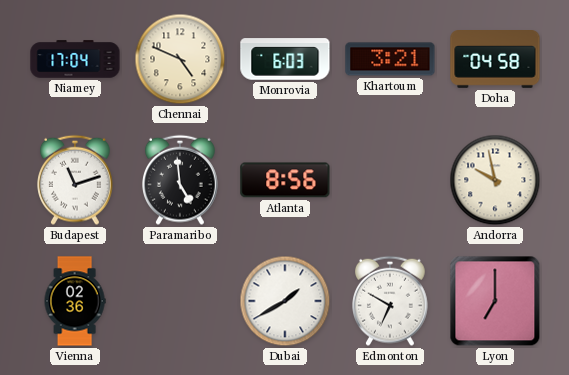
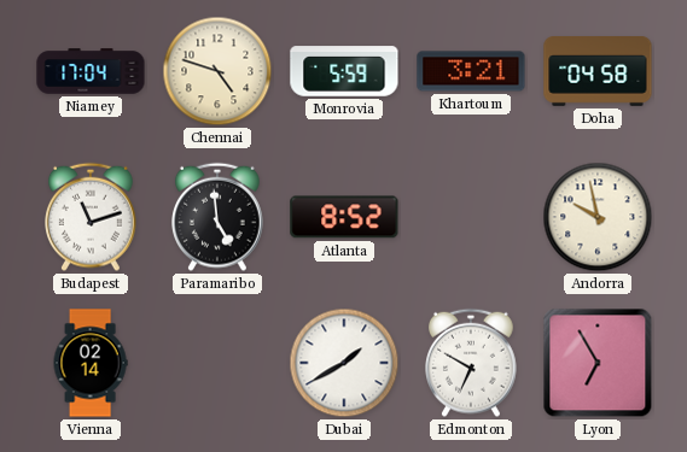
Chennai: 4:49 -> 4:48
Monrovia: 6:03 -> 5:59
Atlanta: 8:56 -> 8:52
Vienna: 02:36 -> 02:14
Lyon: 7:00 -> 6:55
